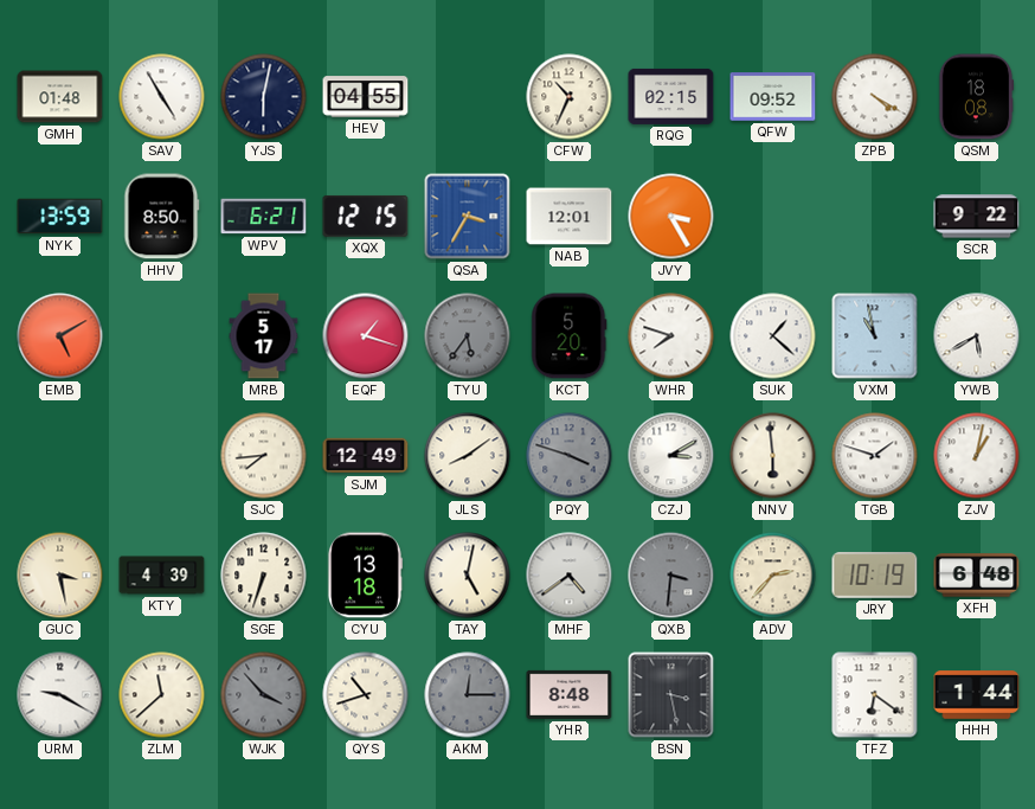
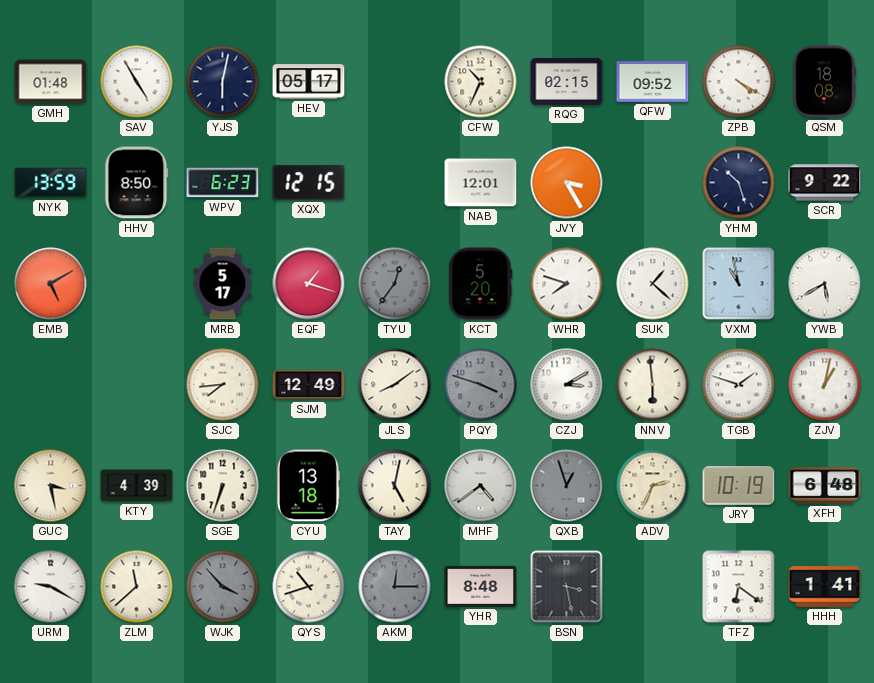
HEV: 04:55 -> 05:17
WPV: 6:21 -> 6:23
QSA: 3:35 -> none
YHM: none -> 10:27
TYU: 5:36 -> 12:36
QXB: 3:31 -> 12:57
ADV: 2:37 -> 2:34
HHH: 1:44 -> 1:41
